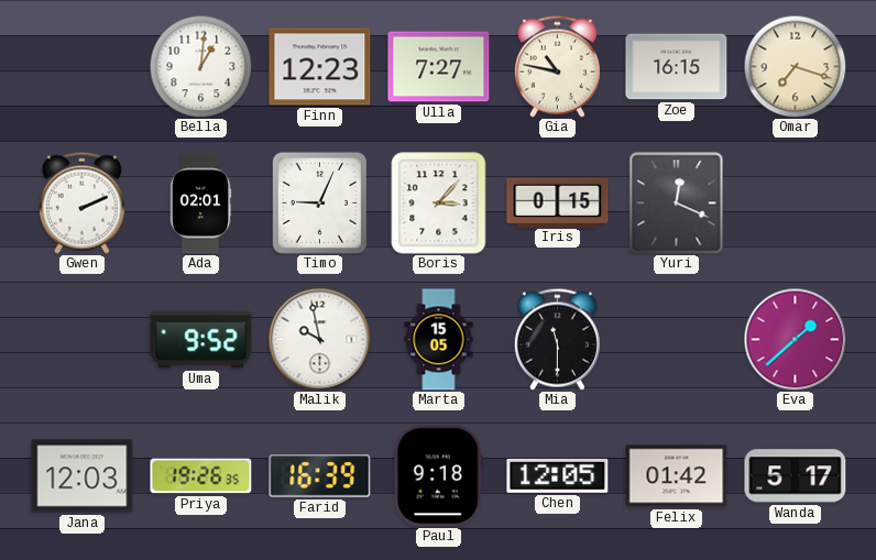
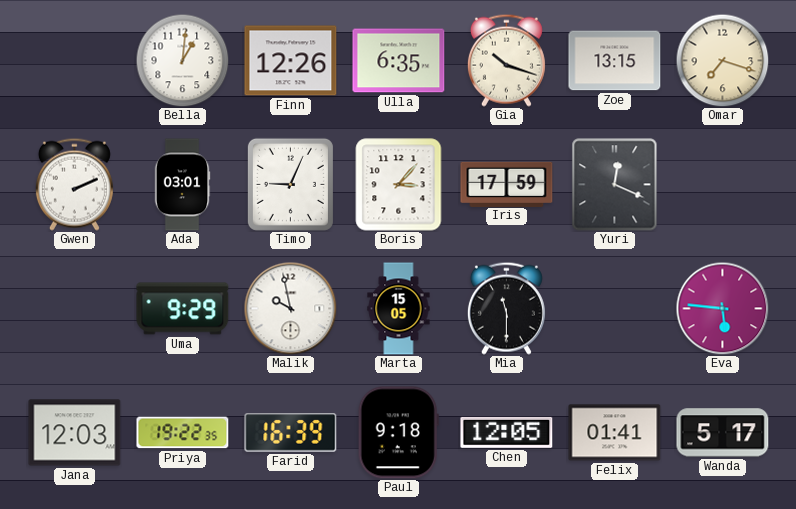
Finn: 12:23 -> 12:26
Ulla: 7:27 -> 6:35
Gia: 10:47 -> 10:18
Zoe: 16:15 -> 13:15
Ada: 02:01 -> 03:01
Iris: 0:15 -> 17:59
Uma: 9:52 -> 9:29
Eva: 1:38 -> 5:46
Priya: 19:26 -> 19:22
Felix: 01:42 -> 01:41
